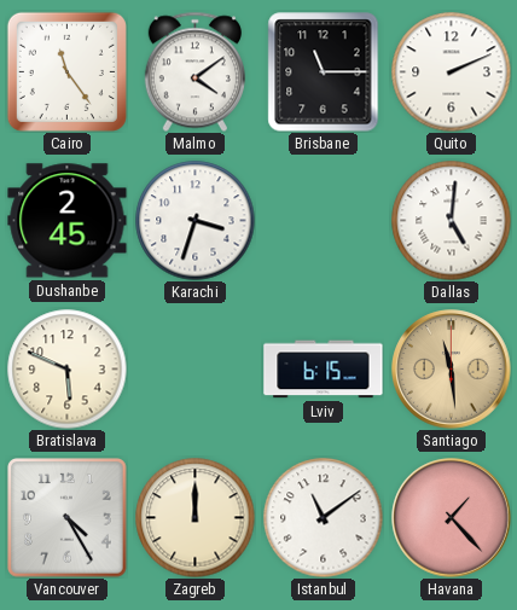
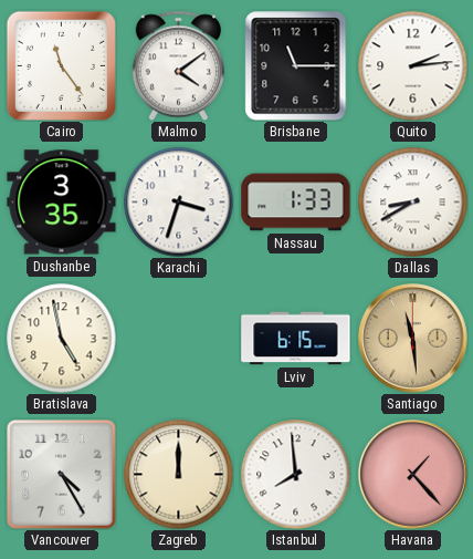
Quito: 2:11 -> 2:14
Dushanbe: 2:45 -> 3:35
Nassau: none -> 1:33
Dallas: 5:01 -> 8:40
Bratislava: 5:49 -> 4:58
Istanbul: 11:09 -> 7:59
